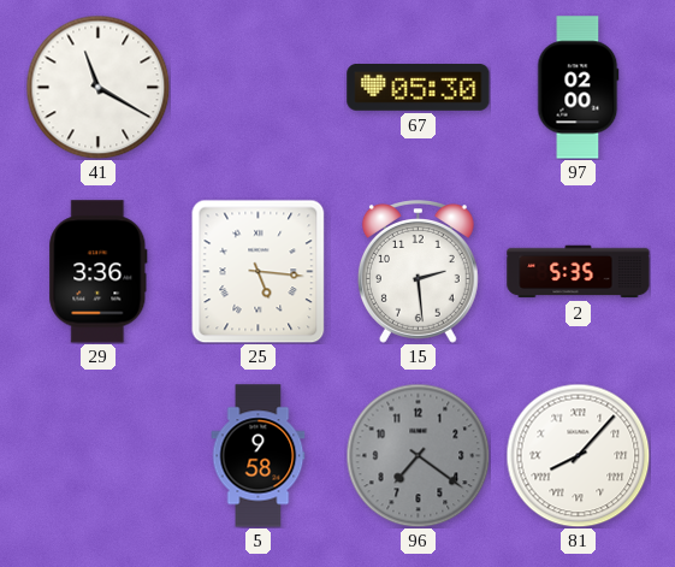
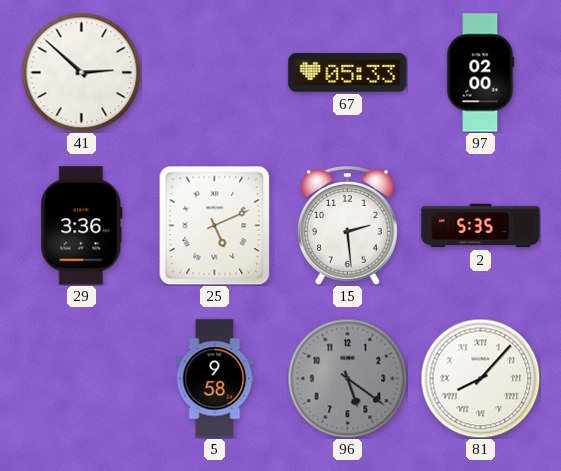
41: 11:20 -> 2:52
67: 05:30 -> 05:33
25: 5:16 -> 5:11
96: 7:21 -> 5:21
